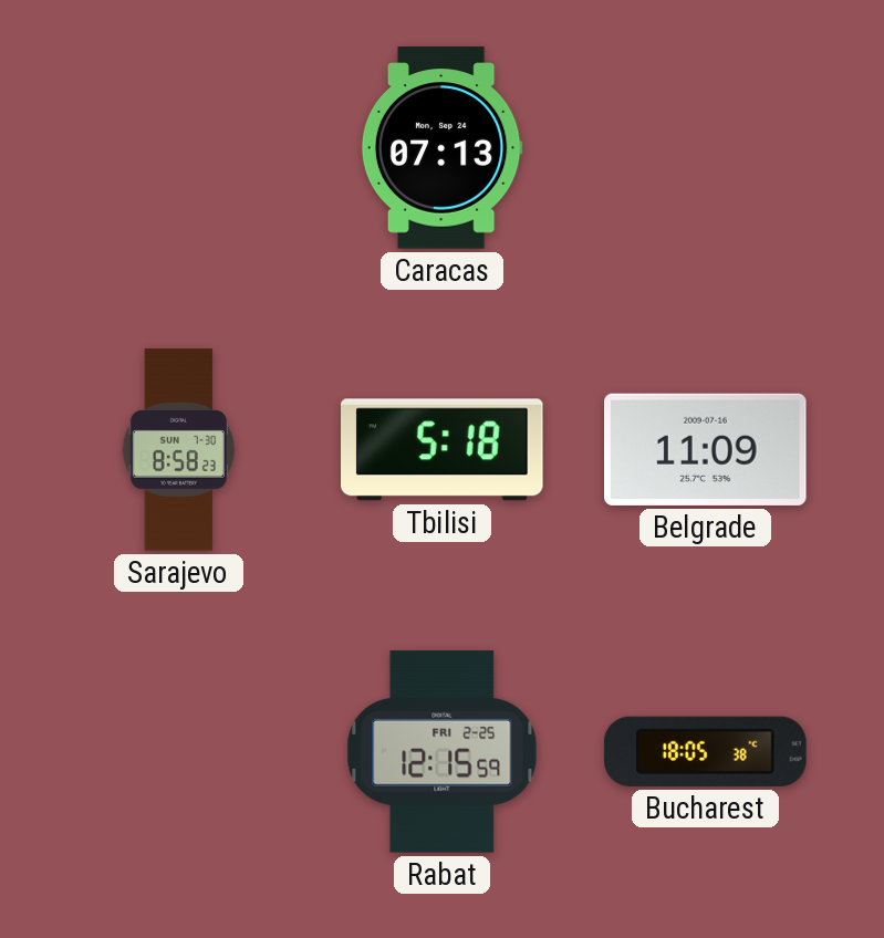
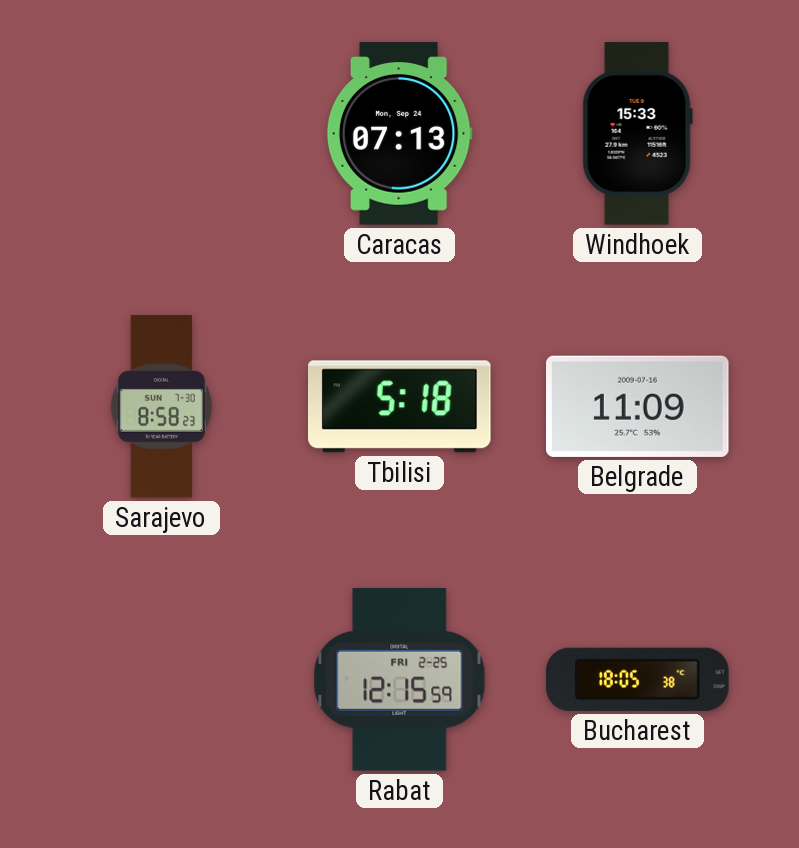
Windhoek: none -> 15:33
